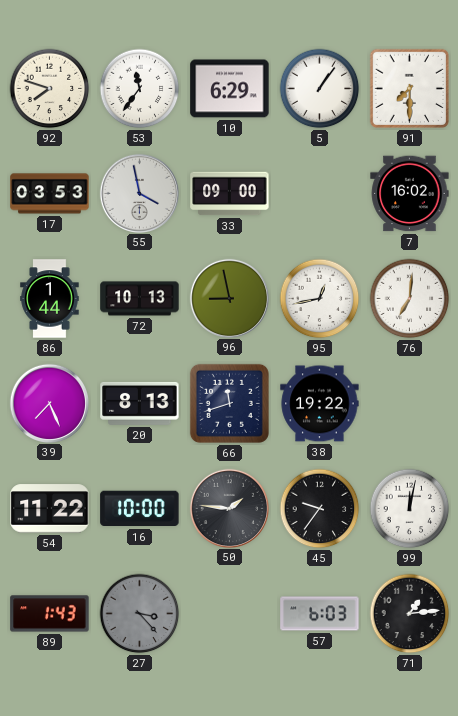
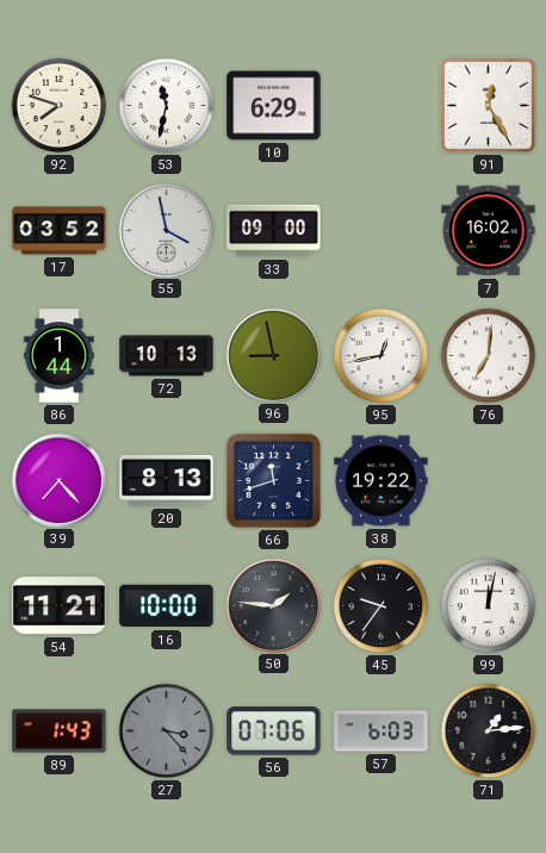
53: 11:36 -> 11:32
5: 1:06 -> none
91: 7:30 -> 12:25
17: 03:53 -> 03:52
39: 7:26 -> 7:23
54: 11:22 -> 11:21
56: none -> 07:06
